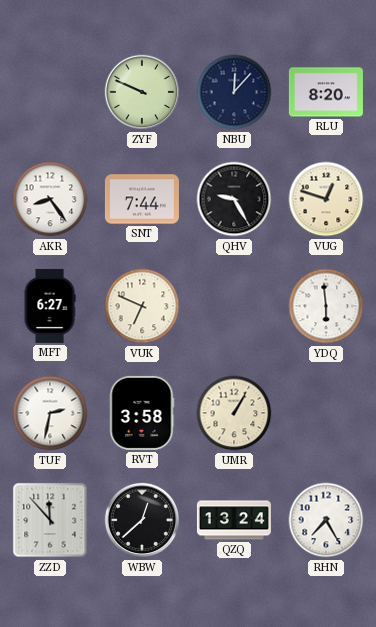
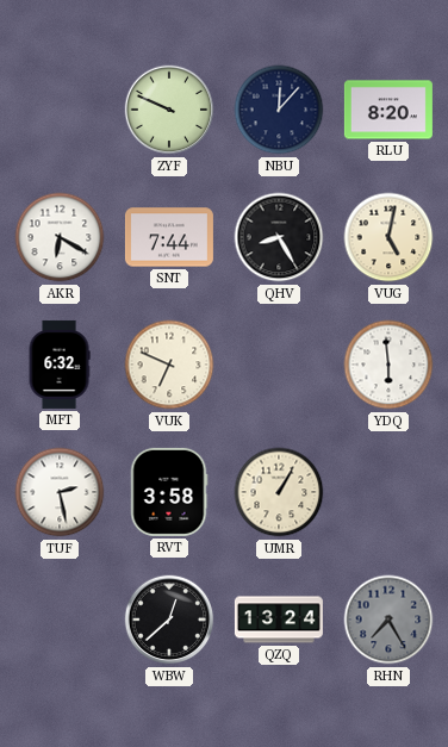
AKR: 8:24 -> 6:20
QHV: 9:25 -> 8:25
VUG: 12:48 -> 5:02
MFT: 6:27 -> 6:32
TUF: 2:32 -> 2:28
ZZD: 11:53 -> none
RHN dial: white -> grey
